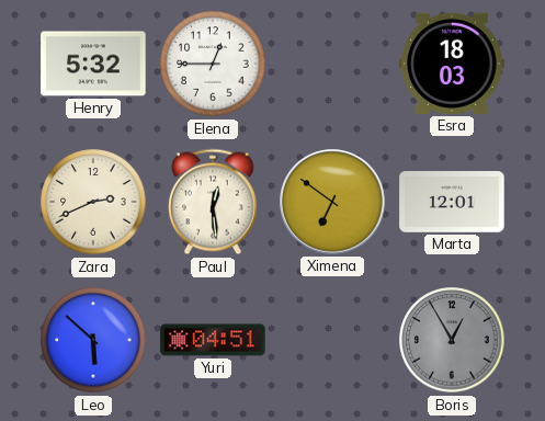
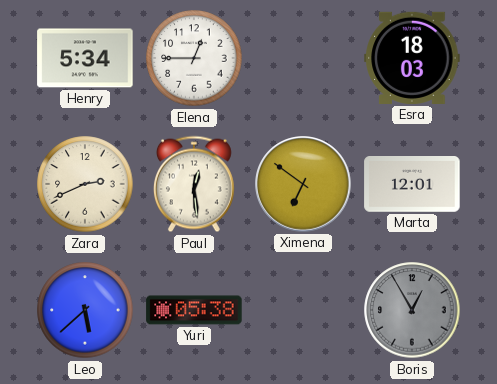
Henry: 5:32 -> 5:34
Leo: 5:52 -> 5:38
Yuri: 04:51 -> 05:38
